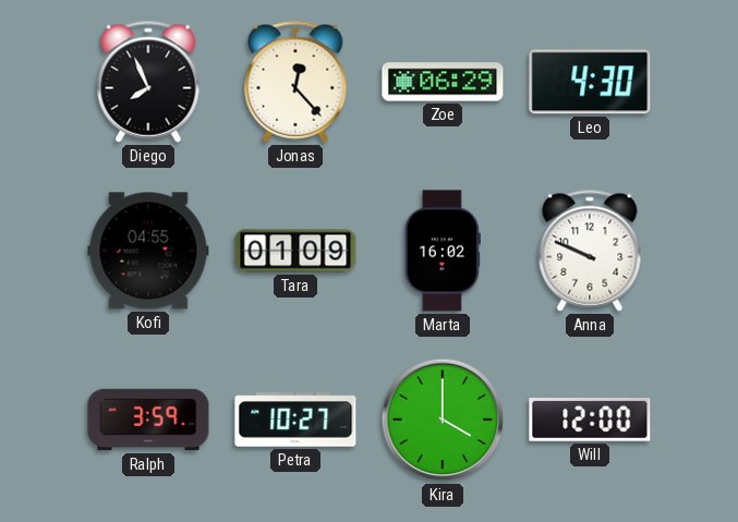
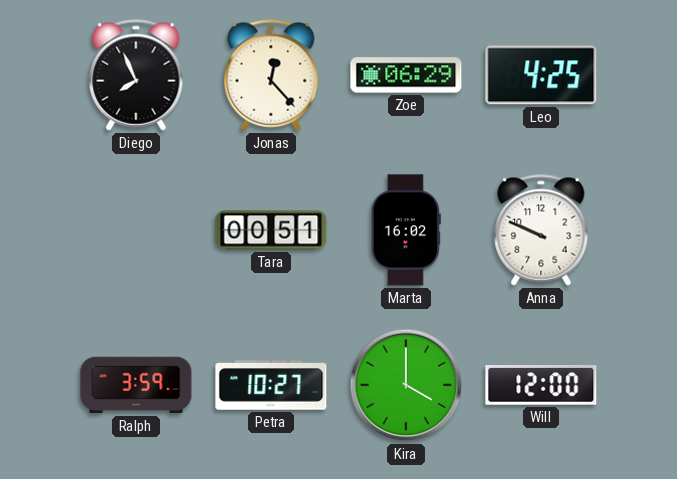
Leo: 4:30 -> 4:25
Kofi: 04:55 -> none
Tara: 01:09 -> 00:51
